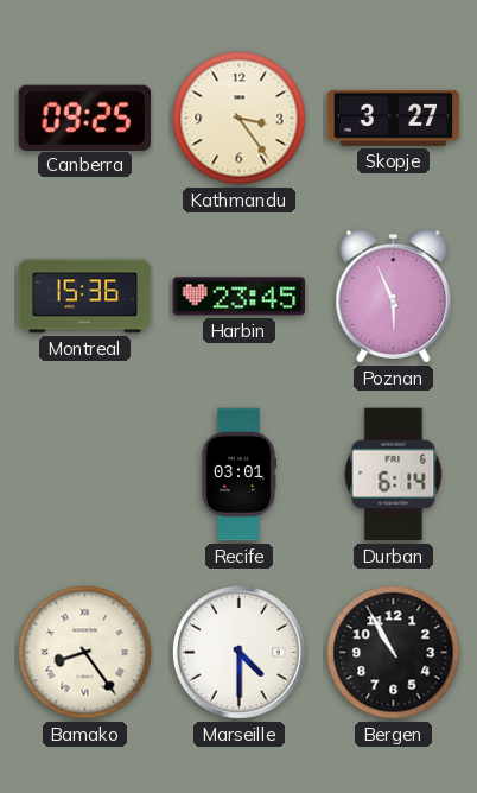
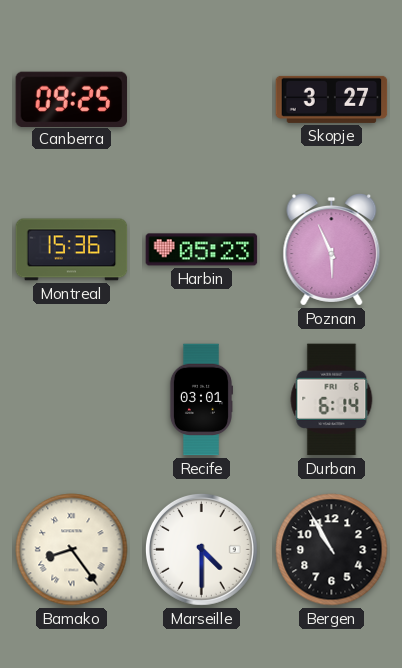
Kathmandu: 3:24 -> none
Harbin: 23:45 -> 05:23
